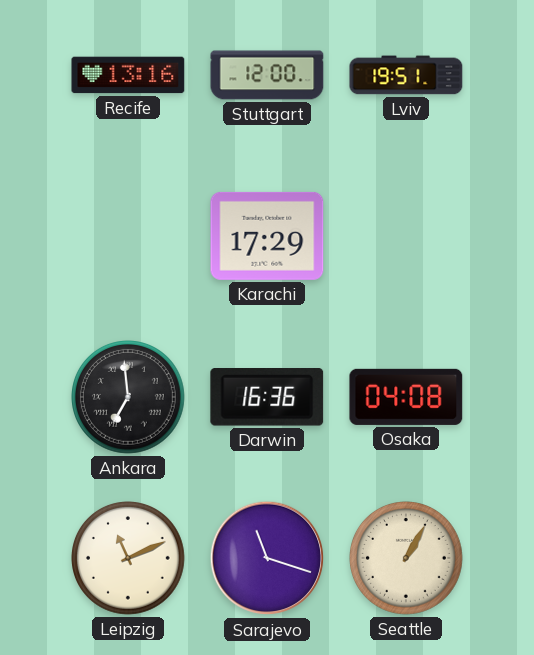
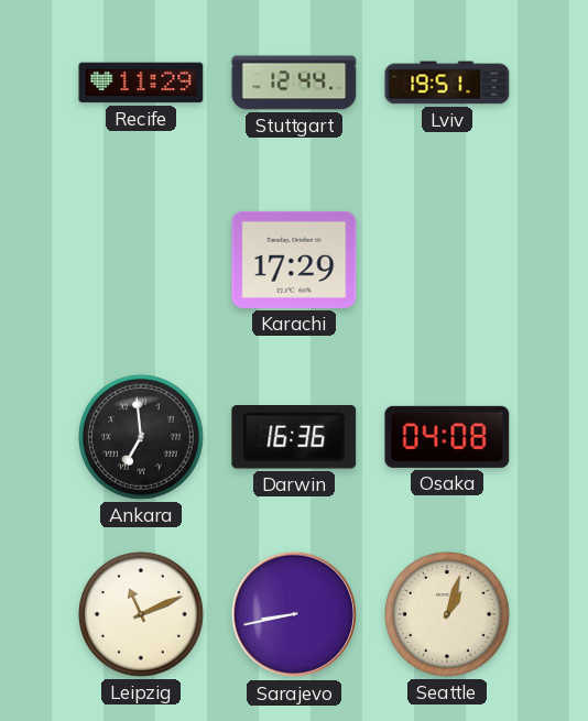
Recife: 13:16 -> 11:29
Stuttgart: 12:00 -> 12:44
Sarajevo: 11:18 -> 8:43
Seattle: 1:05 -> 1:03
